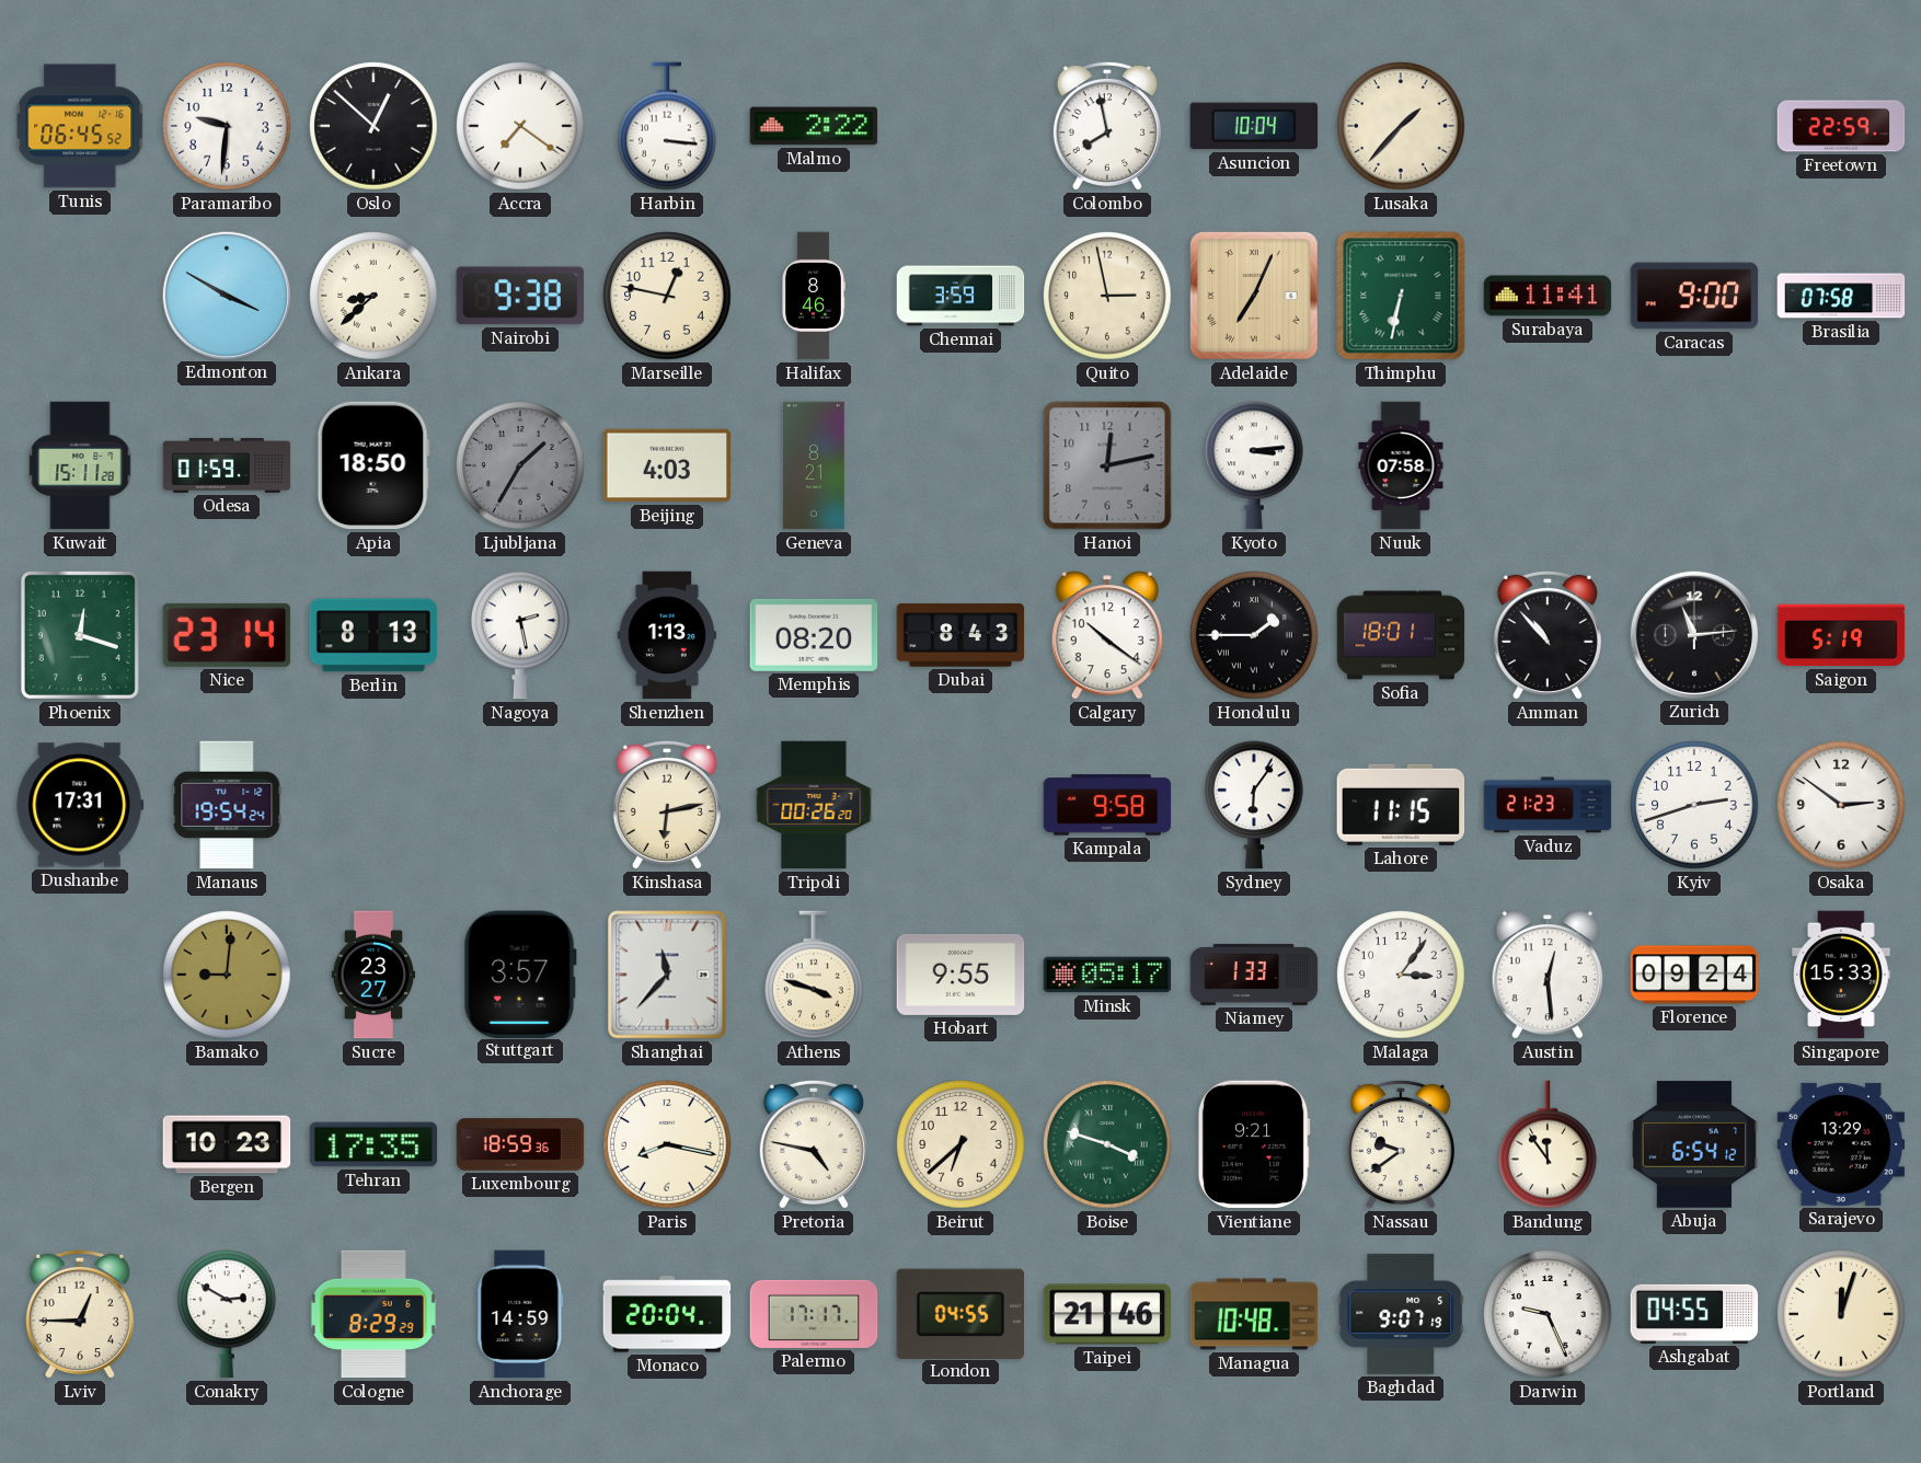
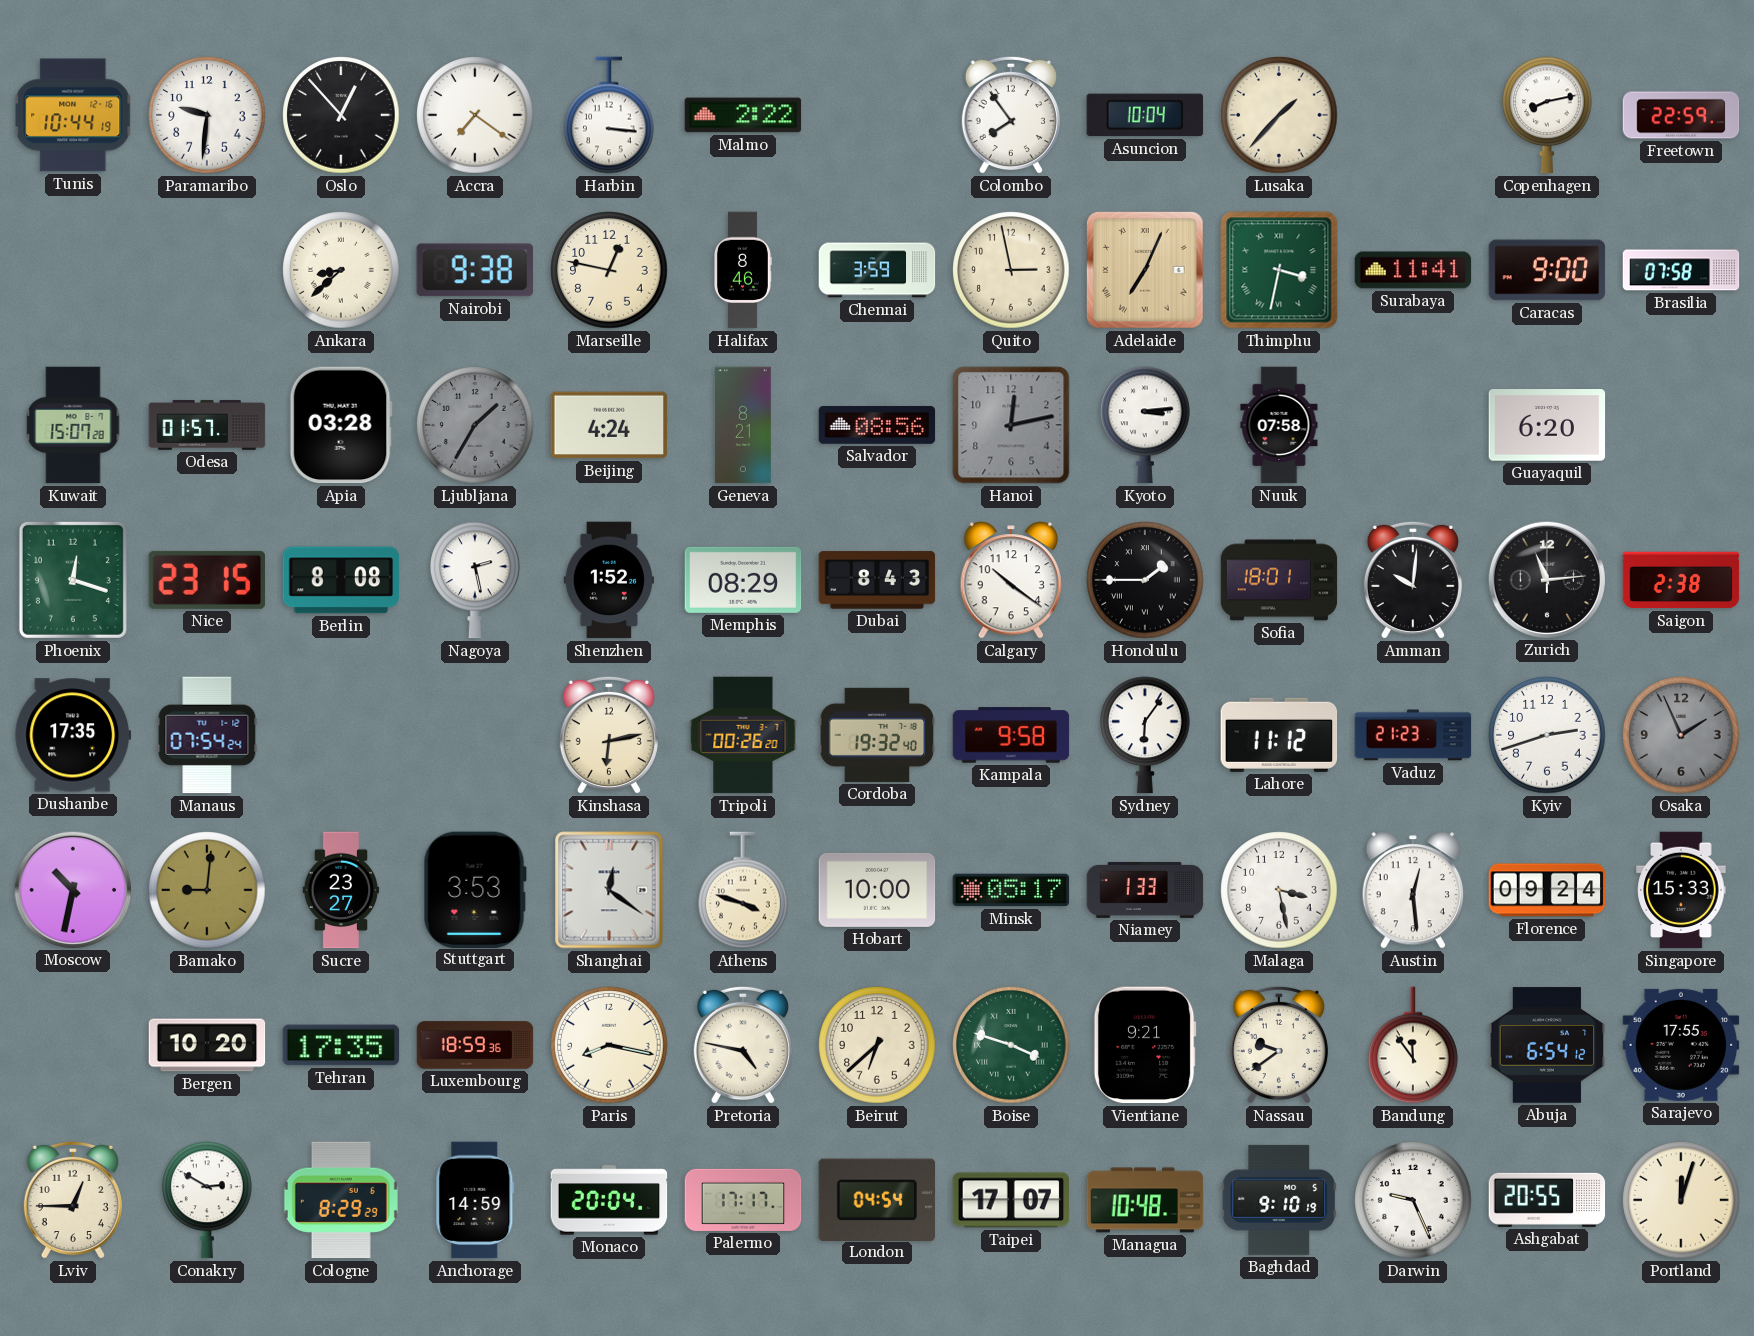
Tunis: 06:45 -> 10:44
Oslo: 12:52 -> 12:53
Colombo: 7:58 -> 7:54
Copenhagen: none -> 8:13
Edmonton: 3:50 -> none
Thimphu: 6:32 -> 3:32
Kuwait: 15:11 -> 15:07
Odesa: 01:59 -> 01:57
Apia: 18:50 -> 03:28
Beijing: 4:03 -> 4:24
Salvador: none -> 08:56
Guayaquil: none -> 6:20
Nice: 23:14 -> 23:15
Berlin: 8:13 -> 8:08
Shenzhen: 1:13 -> 1:52
Memphis: 08:20 -> 08:29
Amman: 10:53 -> 10:01
Saigon: 5:19 -> 2:38
Dushanbe: 17:31 -> 17:35
Manaus: 19:54 -> 07:54
Cordoba: none -> 19:32
Lahore: 11:15 -> 11:12
Osaka: 2:51 -> 1:56
Osaka dial: white -> grey
Moscow: none -> 10:32
Stuttgart: 3:57 -> 3:53
Shanghai: 11:37 -> 12:21
Hobart: 9:55 -> 10:00
Malaga: 3:06 -> 3:28
Bergen: 10:23 -> 10:20
Sarajevo: 13:29 -> 17:55
London: 04:55 -> 04:54
Taipei: 21:46 -> 17:07
Baghdad: 9:07 -> 9:10
Ashgabat: 04:55 -> 20:55
